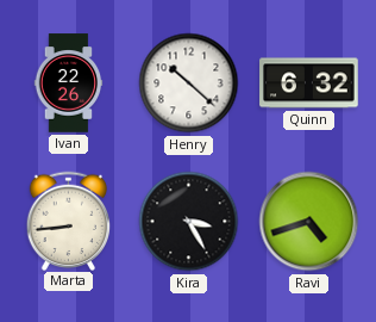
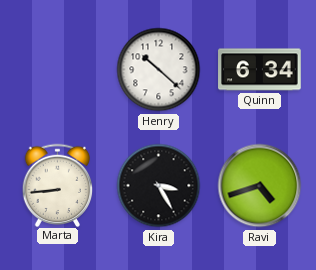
Ivan: 22:26 -> none
Quinn: 6:32 -> 6:34
